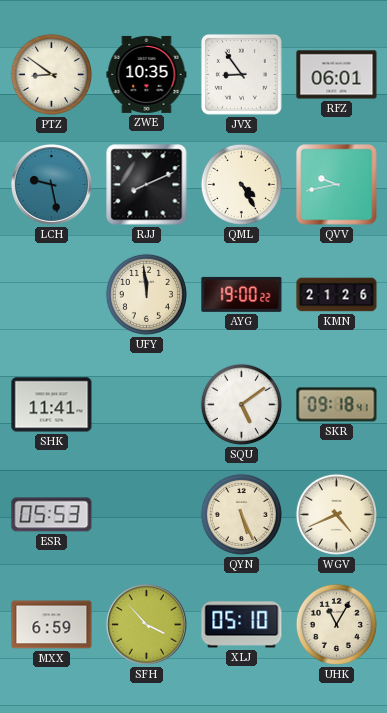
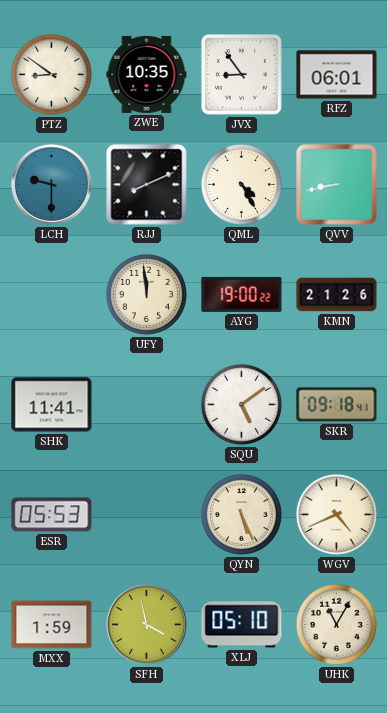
LCH: 9:28 -> 9:30
QVV: 9:43 -> 8:43
MXX: 6:59 -> 1:59
SFH: 3:53 -> 3:58
